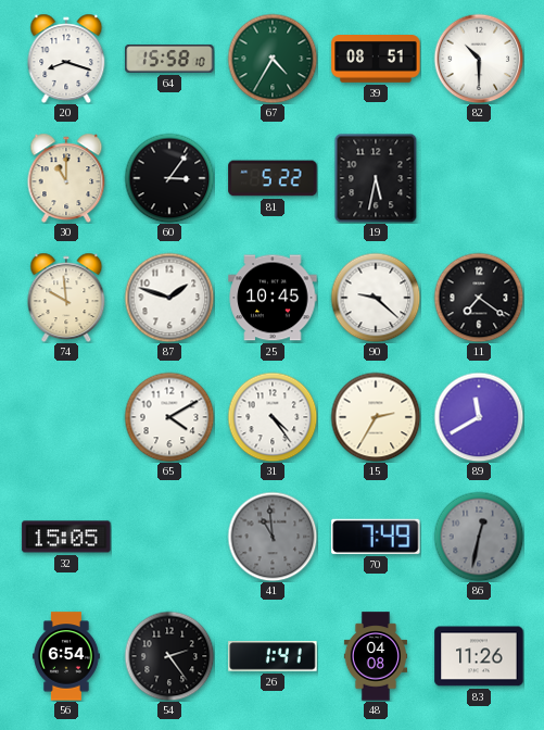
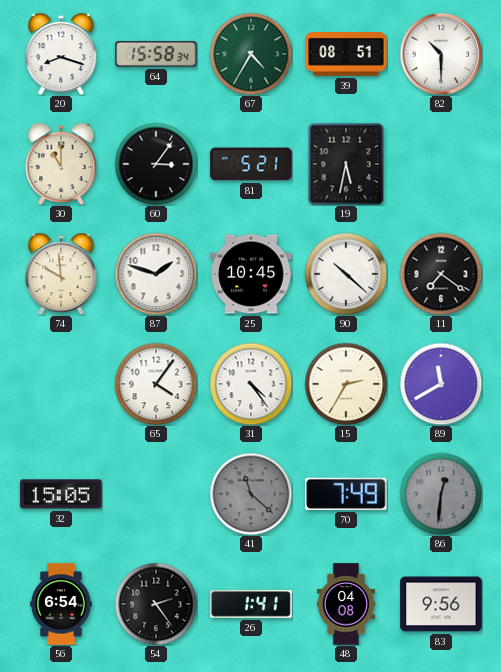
64: 15:58:10 -> 15:58:34
81: 5:22 -> 5:21
90: 9:22 -> 10:22
65: 4:10 -> 4:06
41: 10:59 -> 11:22
86: 12:32 -> 12:31
83: 11:26 -> 9:56
